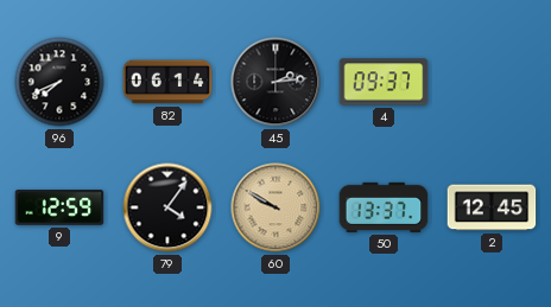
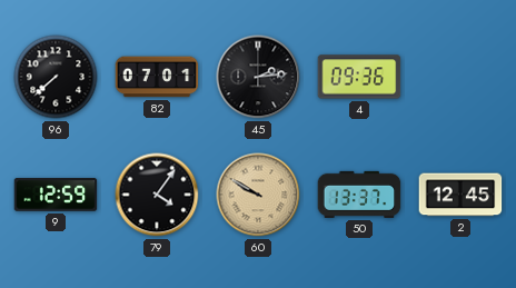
96: 7:41 -> 7:38
82: 06:14 -> 07:01
4: 09:37 -> 09:36
